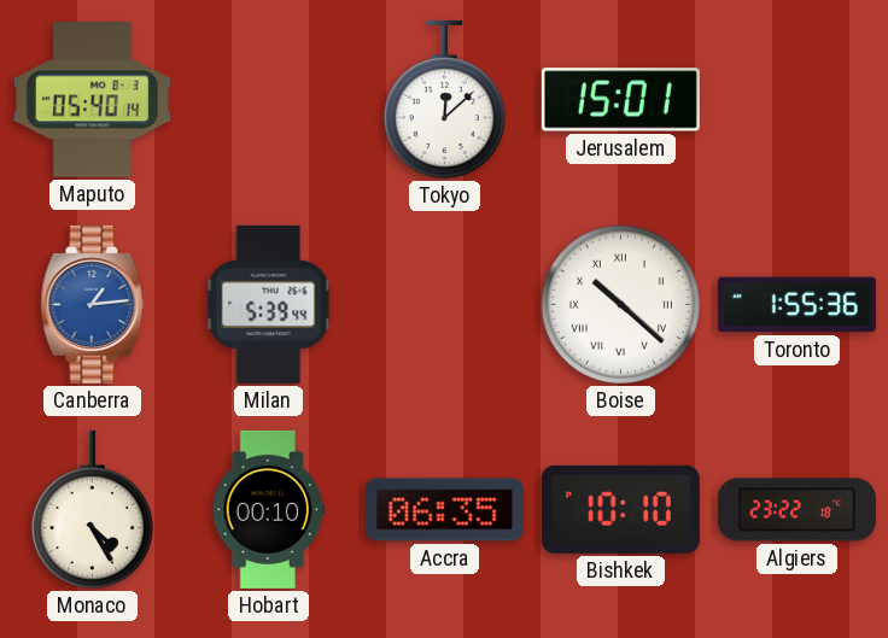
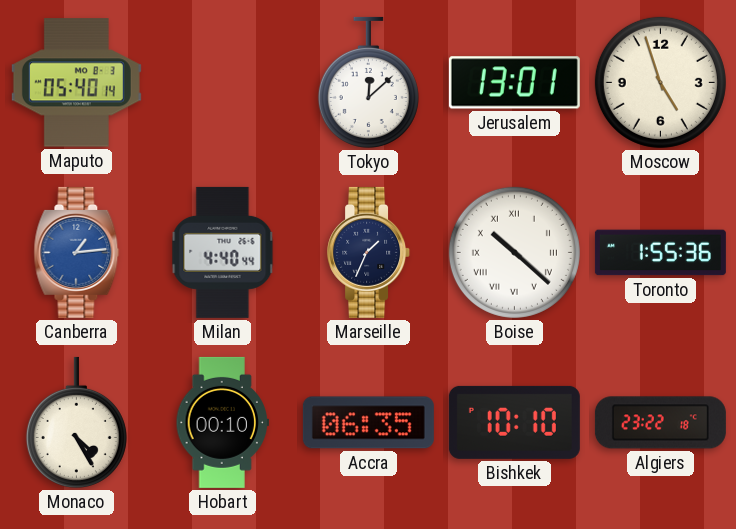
Jerusalem: 15:01 -> 13:01
Moscow: none -> 4:57
Milan: 5:39 -> 4:40
Marseille: none -> 1:34
